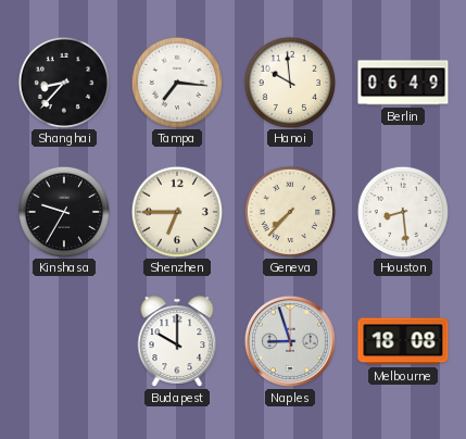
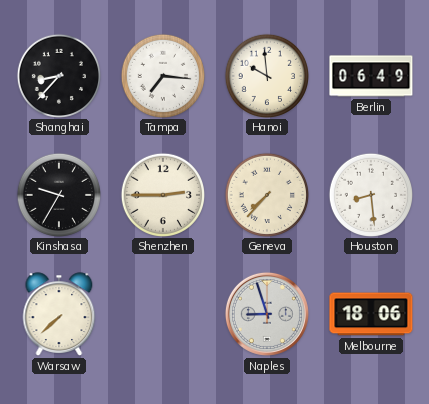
Shenzhen: 6:45 -> 2:45
Warsaw: none -> 7:38
Budapest: 10:00 -> none
Melbourne: 18:08 -> 18:06
